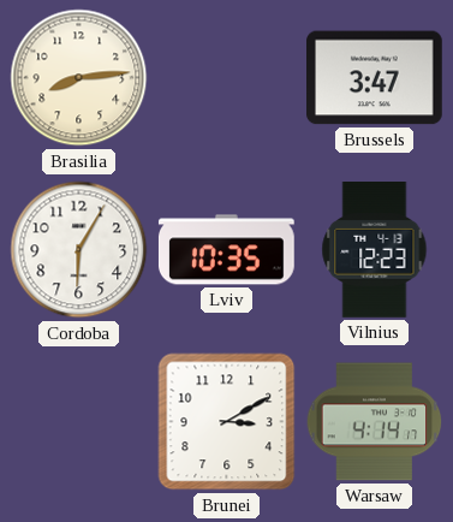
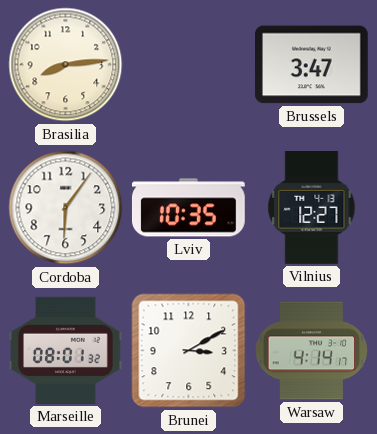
Cordoba: 6:05 -> 6:06
Vilnius: 12:23 -> 12:27
Marseille: none -> 08:01
